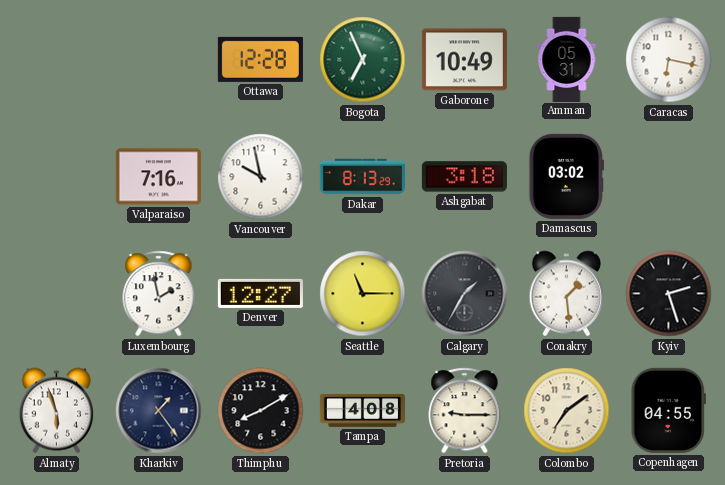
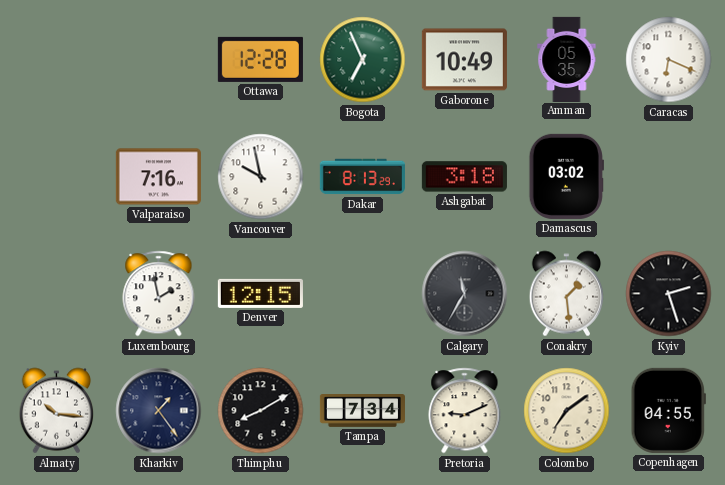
Amman: 05:31 -> 05:35
Caracas: 6:17 -> 6:19
Denver: 12:27 -> 12:15
Seattle: 11:15 -> none
Calgary: 1:35 -> 11:35
Almaty: 5:57 -> 10:16
Tampa: 4:08 -> 7:34
Pretoria: 9:15 -> 9:11
